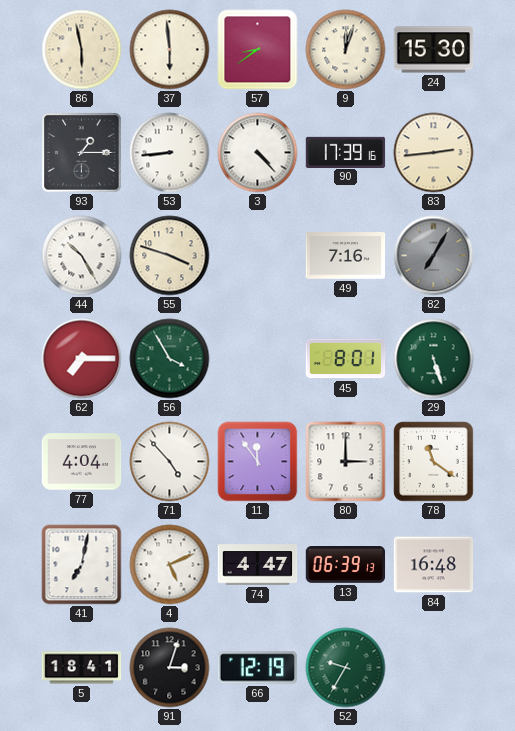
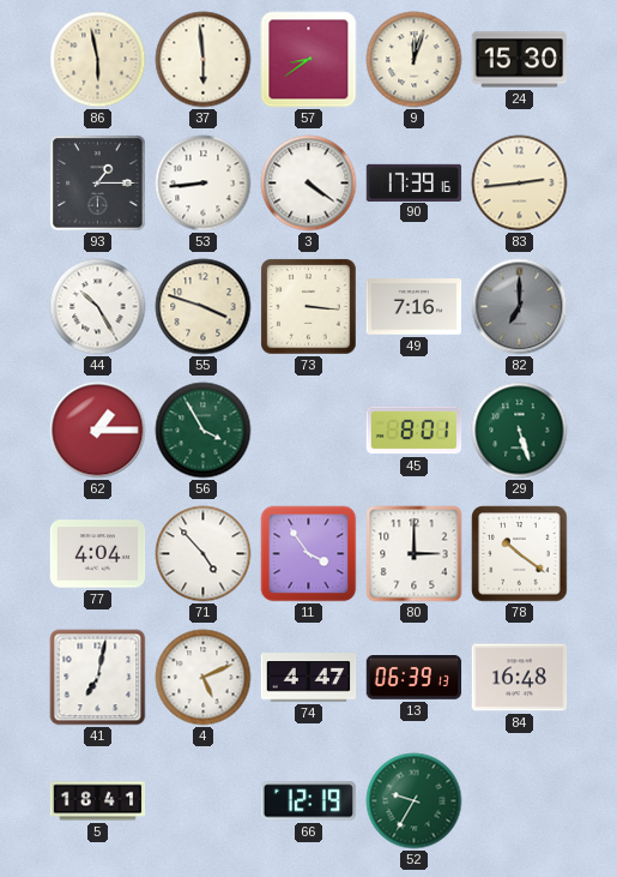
3: 4:23 -> 4:21
73: none -> 3:16
82: 7:05 -> 7:00
62: 7:15 -> 1:15
11: 11:54 -> 3:54
78: 11:21 -> 10:21
91: 3:03 -> none
